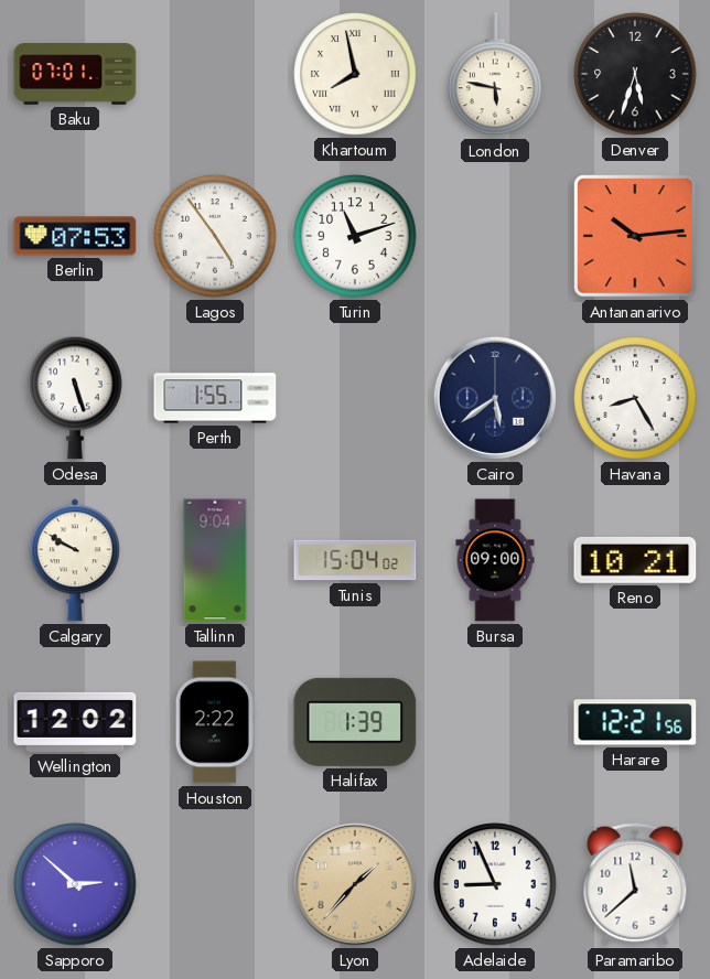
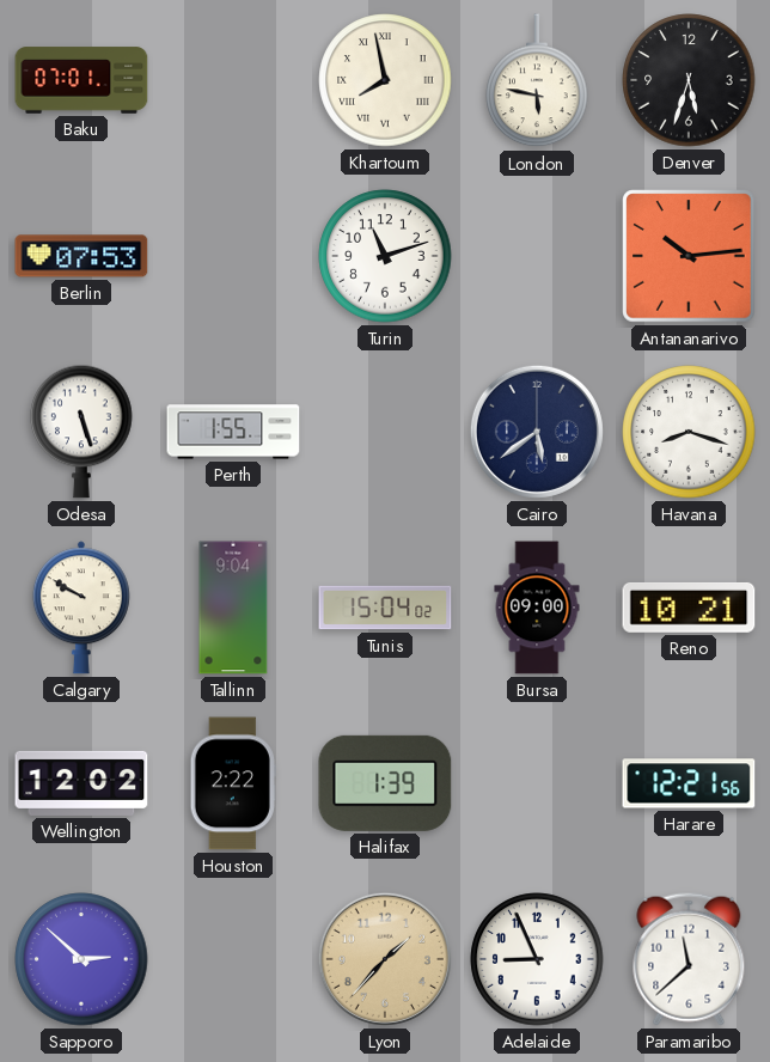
Lagos: 4:54 -> none
Havana: 8:25 -> 8:18
